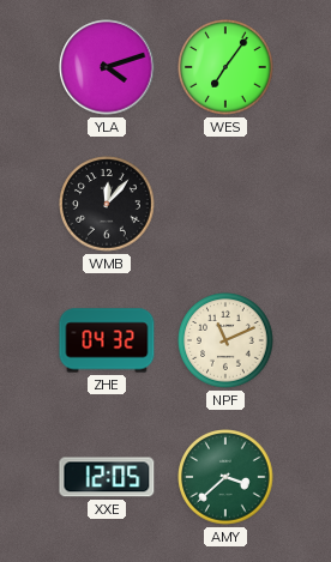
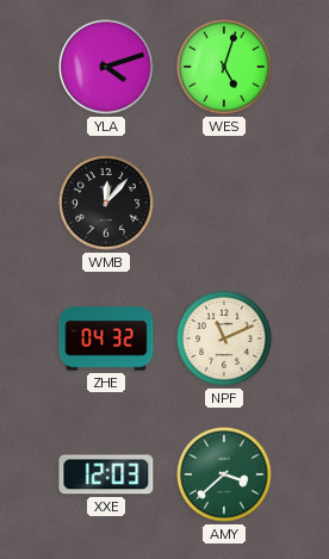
WES: 7:06 -> 5:03
XXE: 12:05 -> 12:03
